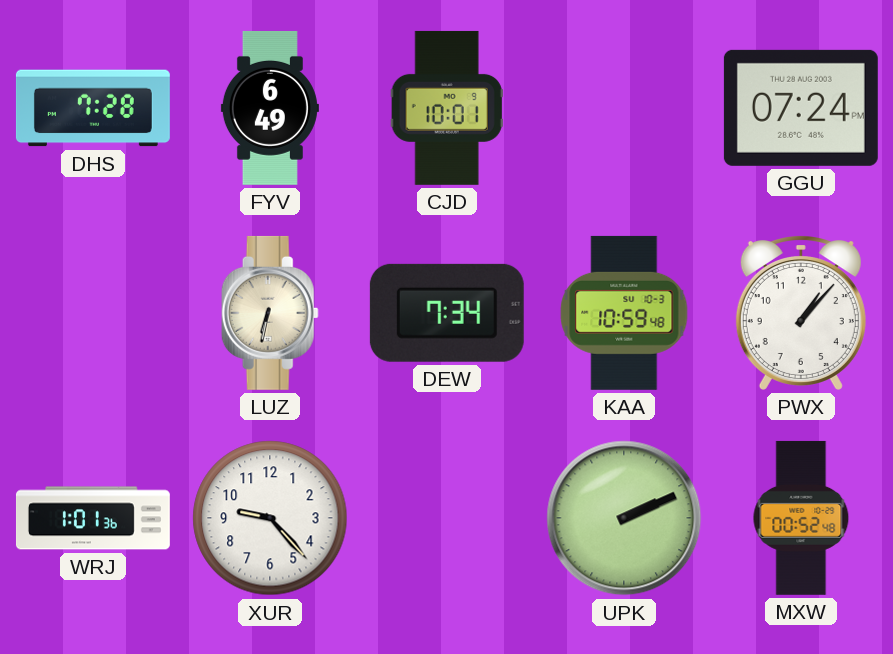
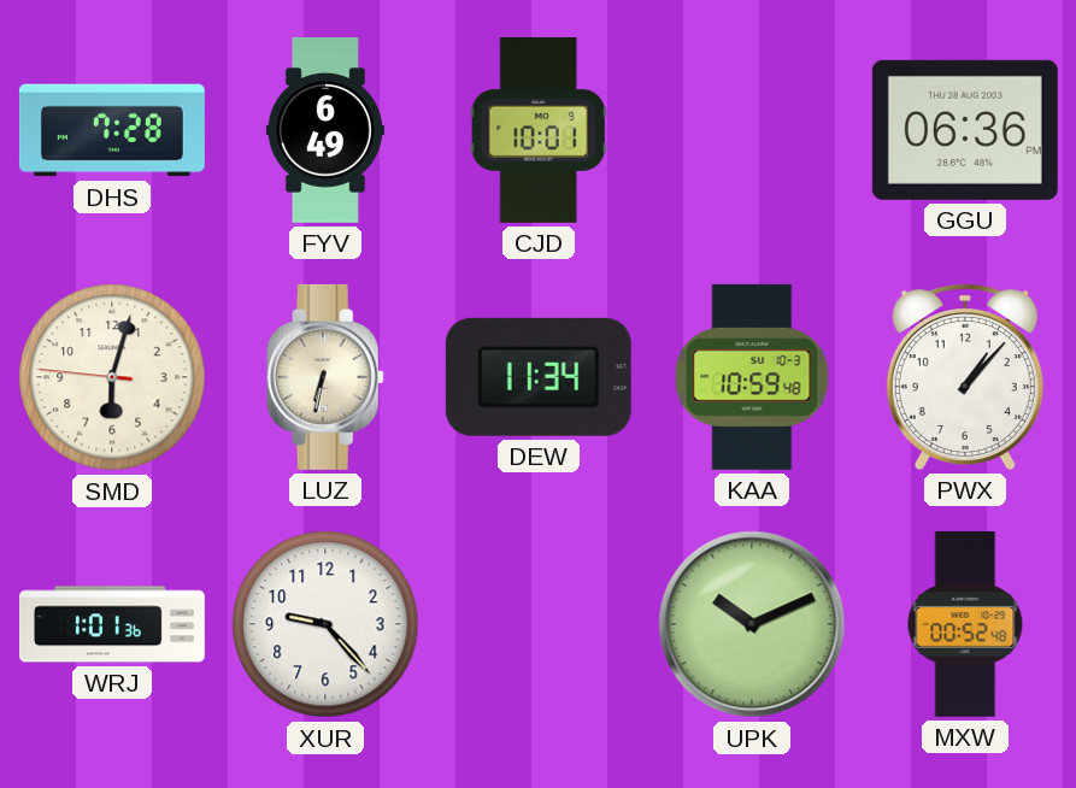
GGU: 07:24 -> 06:36
SMD: none -> 6:02
DEW: 7:34 -> 11:34
UPK: 2:11 -> 10:11
